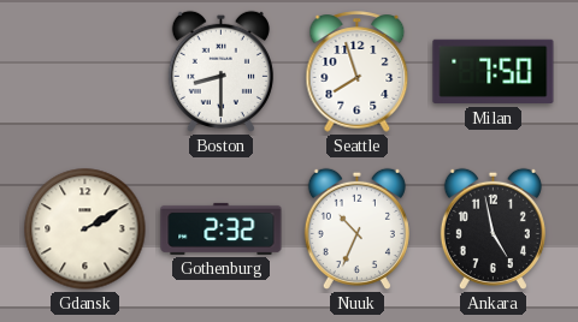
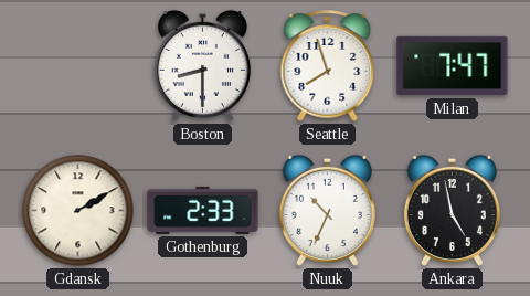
Milan: 7:50 -> 7:47
Gothenburg: 2:32 -> 2:33
